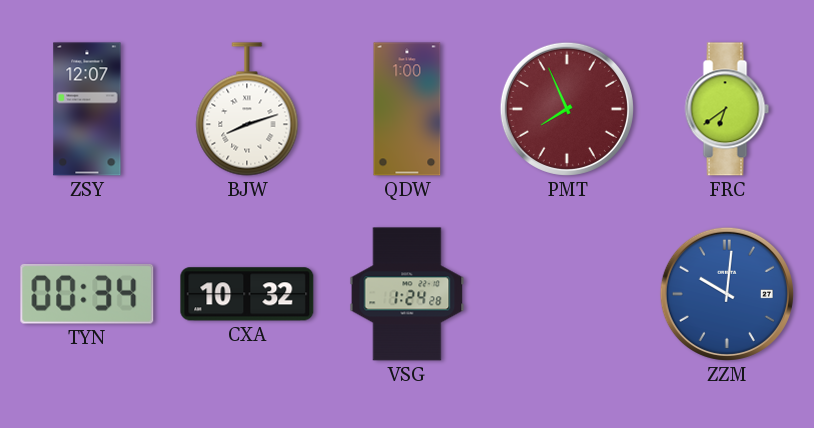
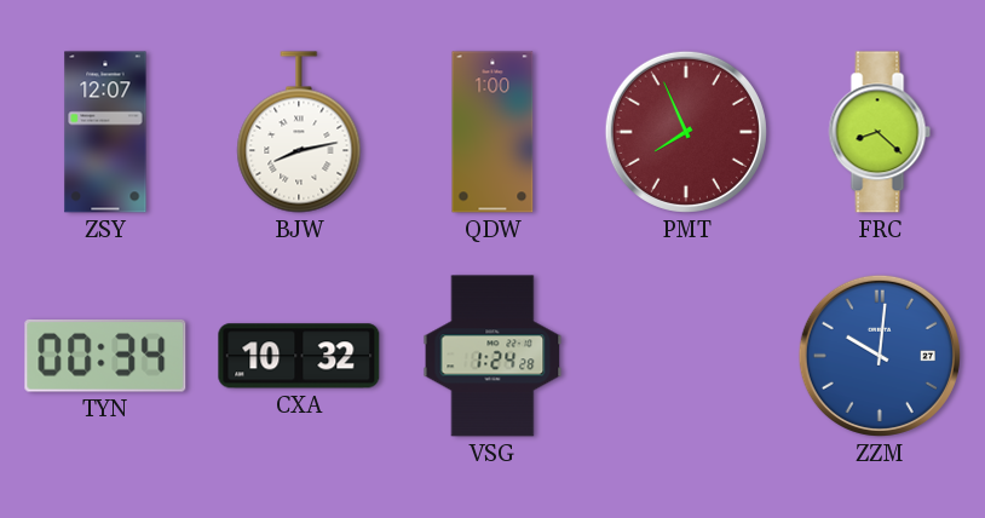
BJW: 8:12 -> 8:13
FRC: 6:39 -> 8:22
